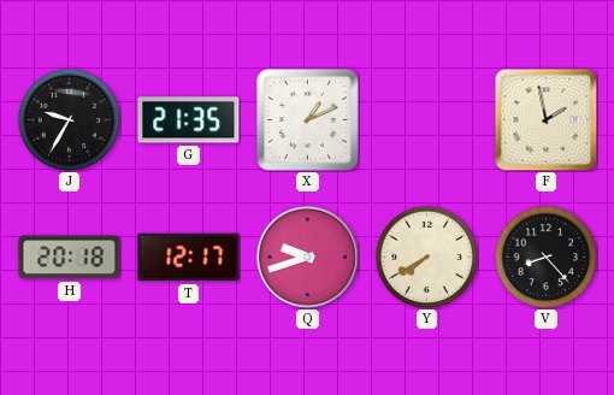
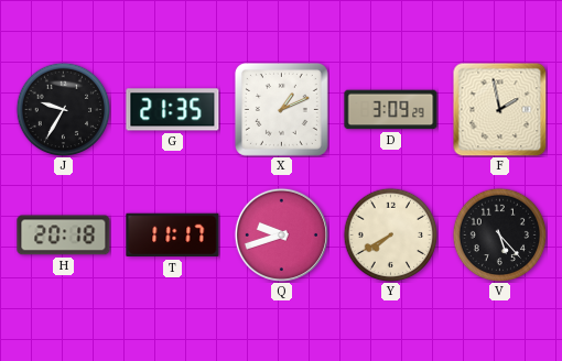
D: none -> 3:09
T: 12:17 -> 11:17
V: 8:23 -> 5:23
